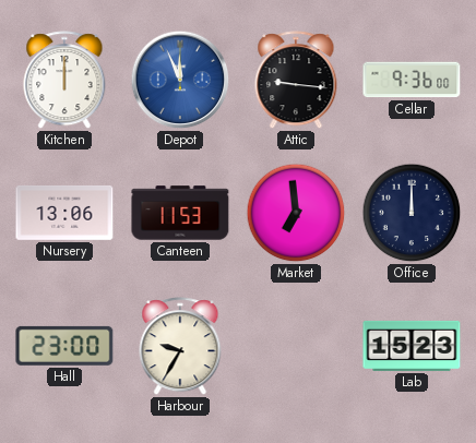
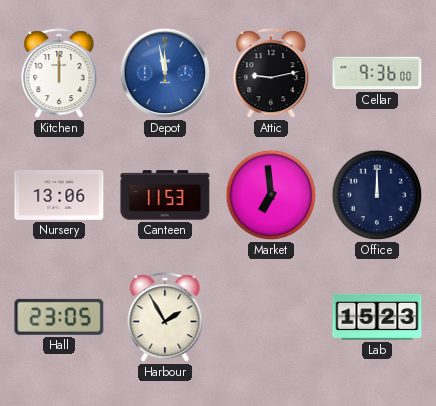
Depot: 11:56 -> 11:58
Attic: 9:16 -> 9:13
Hall: 23:00 -> 23:05
Harbour: 9:35 -> 1:55
